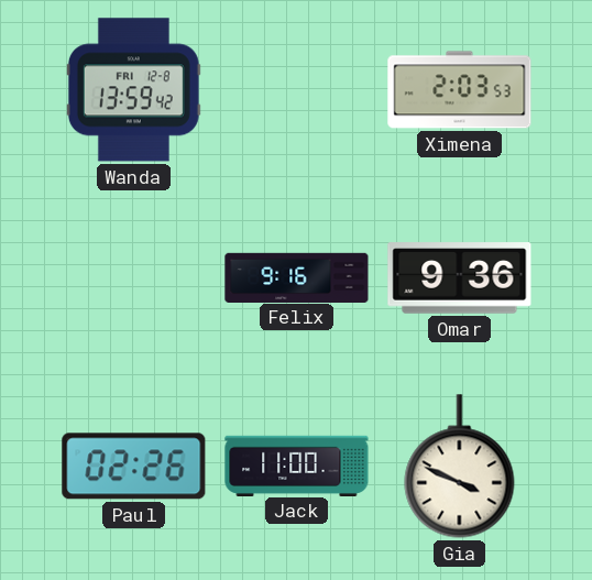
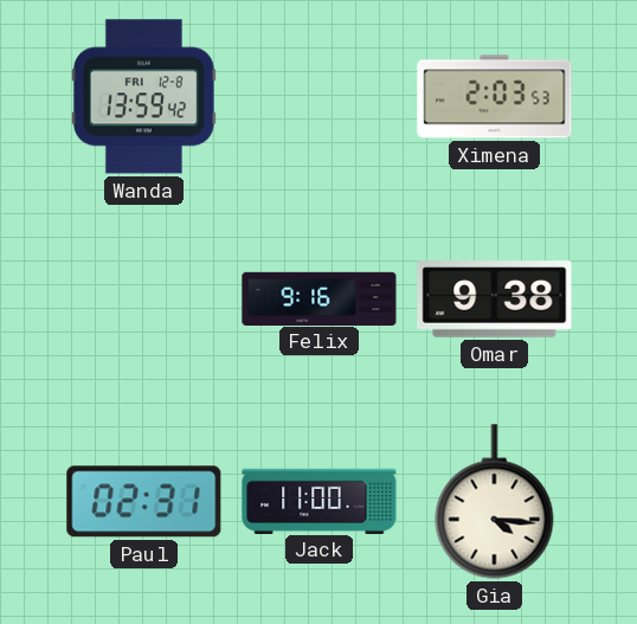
Omar: 9:36 -> 9:38
Paul: 02:26 -> 02:31
Gia: 3:49 -> 4:16
